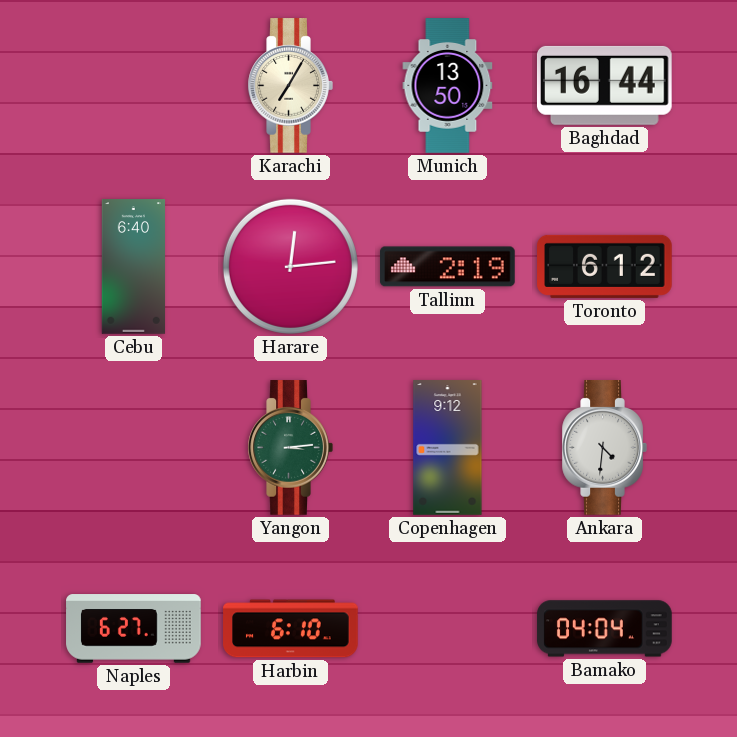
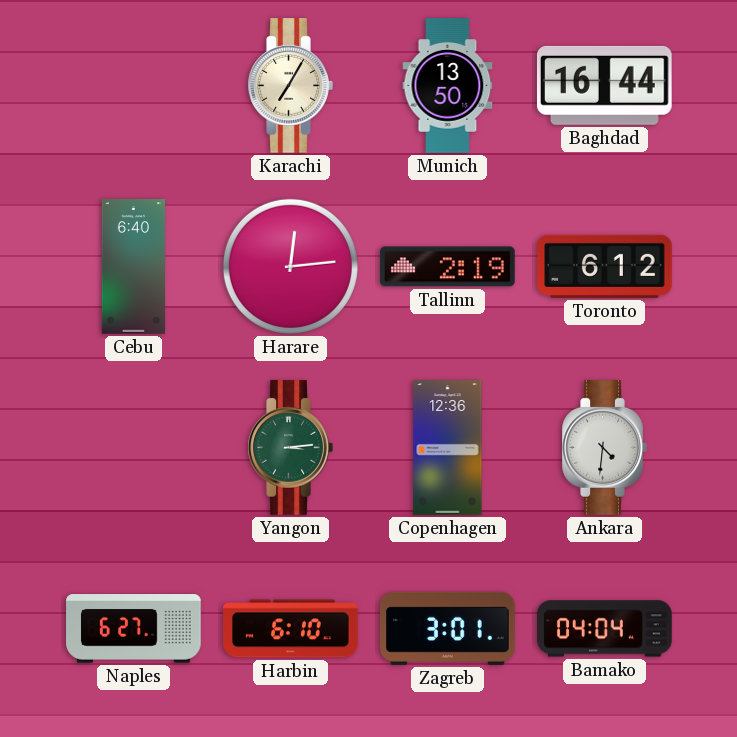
Copenhagen: 9:12 -> 12:36
Zagreb: none -> 3:01
